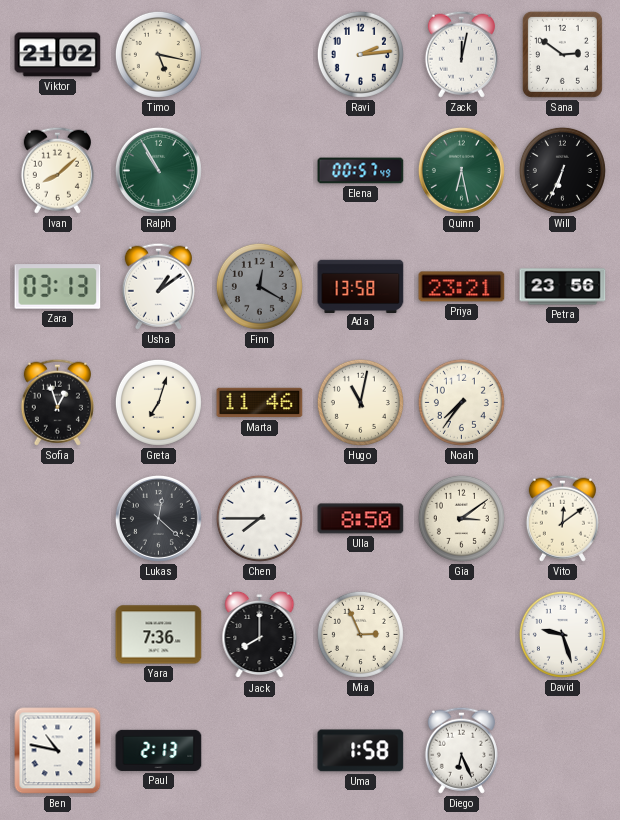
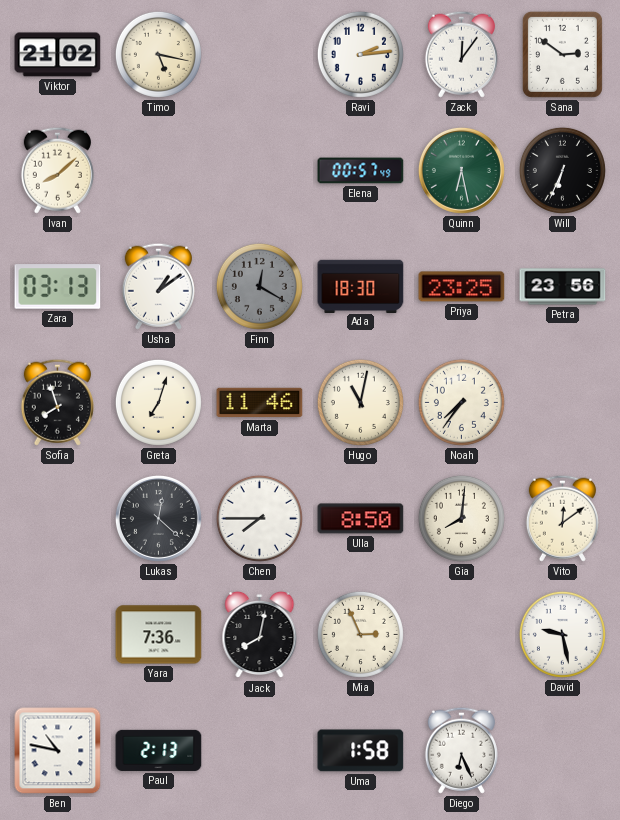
Zack: 12:02 -> 12:06
Ralph: 10:55 -> none
Ada: 13:58 -> 18:30
Priya: 23:21 -> 23:25
Sofia: 12:57 -> 7:57
Gia: 3:09 -> 8:01
Jack: 8:00 -> 8:02
David: 9:27 -> 9:28
